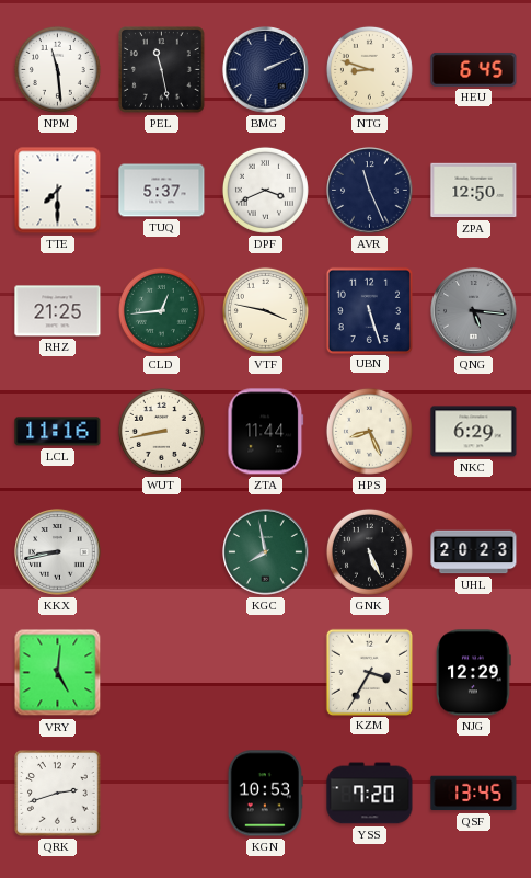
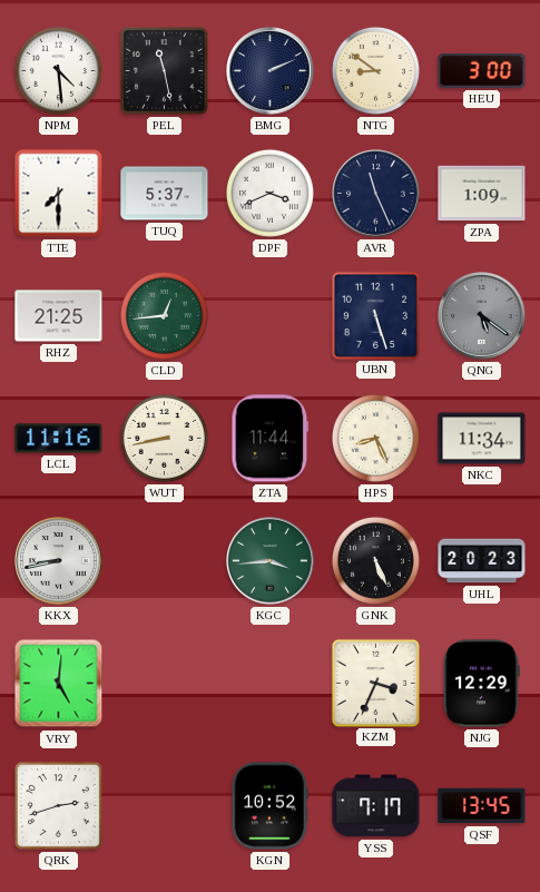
NPM: 11:29 -> 4:29
NTG: 8:48 -> 8:51
HEU: 6:45 -> 3:00
ZPA: 12:50 -> 1:09
VTF: 3:47 -> none
QNG: 5:16 -> 5:21
NKC: 6:29 -> 11:34
KGC: 7:58 -> 3:44
KZM: 3:35 -> 3:34
KGN: 10:53 -> 10:52
YSS: 7:20 -> 7:17
